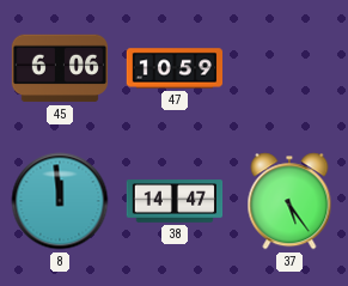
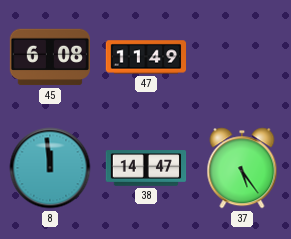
45: 6:06 -> 6:08
47: 10:59 -> 11:49
